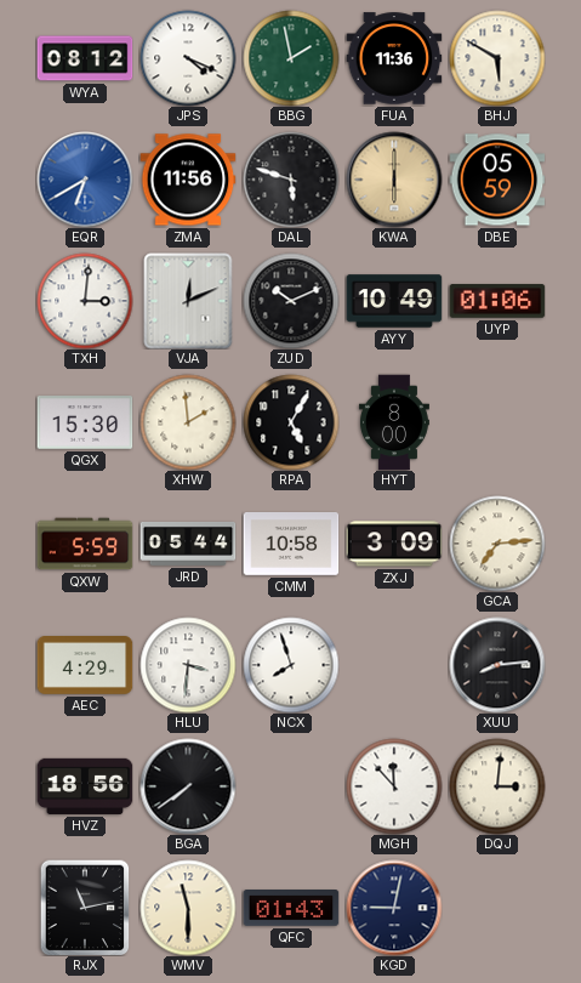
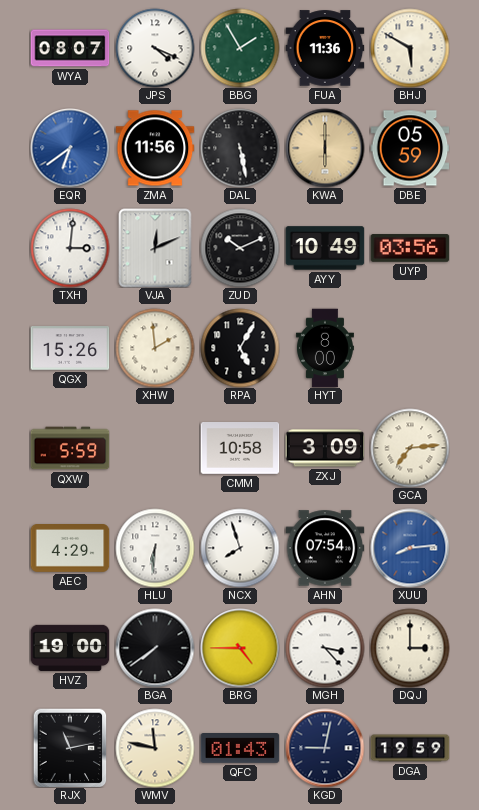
WYA: 08:12 -> 08:07
BBG: 1:58 -> 1:55
EQR: 6:40 -> 6:39
DAL: 5:48 -> 5:28
UYP: 01:06 -> 03:56
QGX: 15:30 -> 15:26
JRD: 05:44 -> none
HLU: 3:31 -> 6:31
AHN: none -> 07:54
XUU dial: black -> blue
HVZ: 18:56 -> 19:00
BRG: none -> 4:45
MGH: 11:53 -> 3:23
DQJ: 3:01 -> 3:00
WMV: 11:30 -> 11:47
DGA: none -> 19:59
